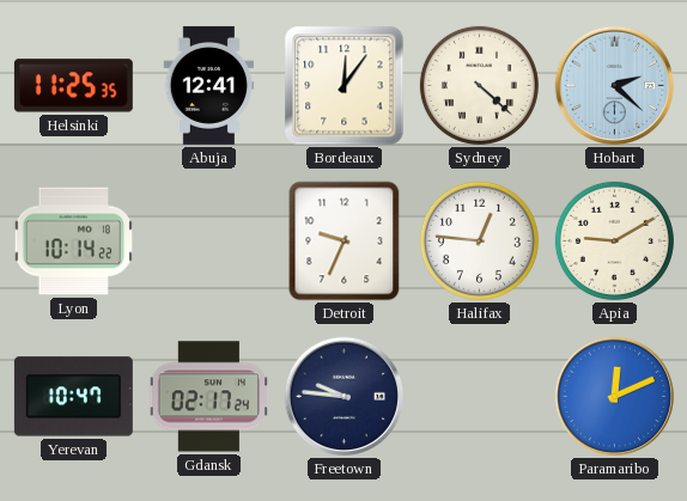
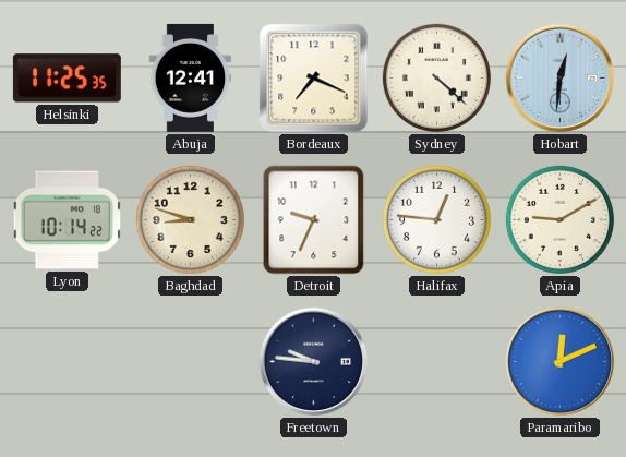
Bordeaux: 12:06 -> 7:19
Hobart: 2:22 -> 12:31
Baghdad: none -> 8:48
Yerevan: 10:47 -> none
Gdansk: 02:17 -> none
